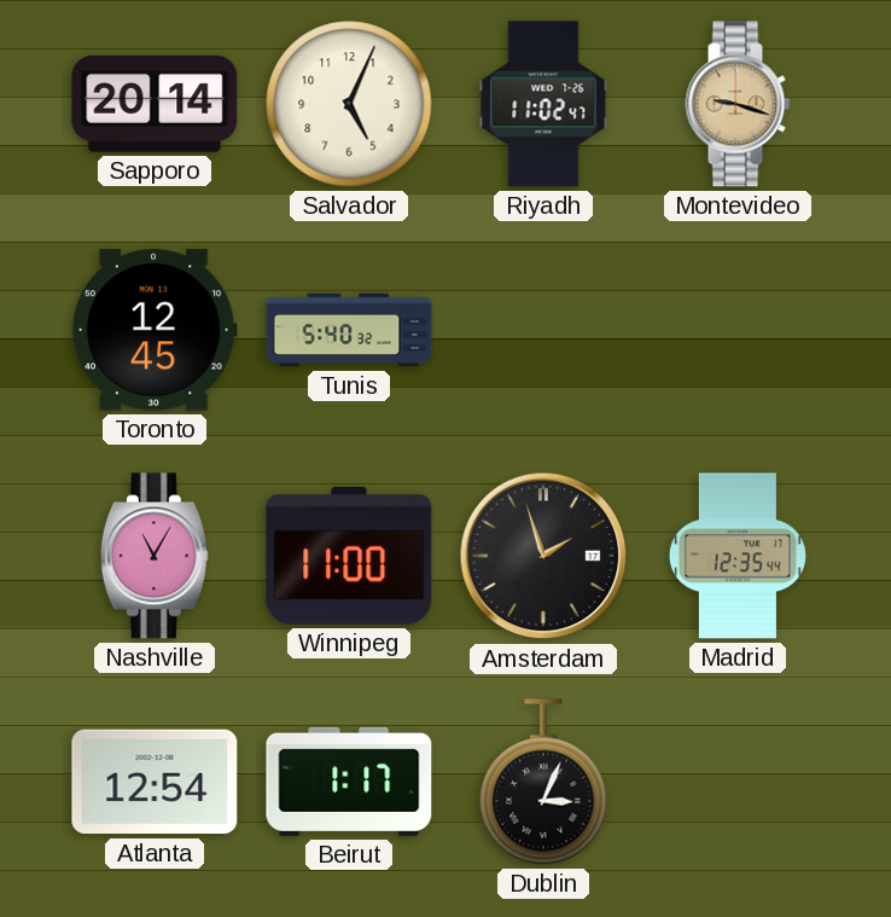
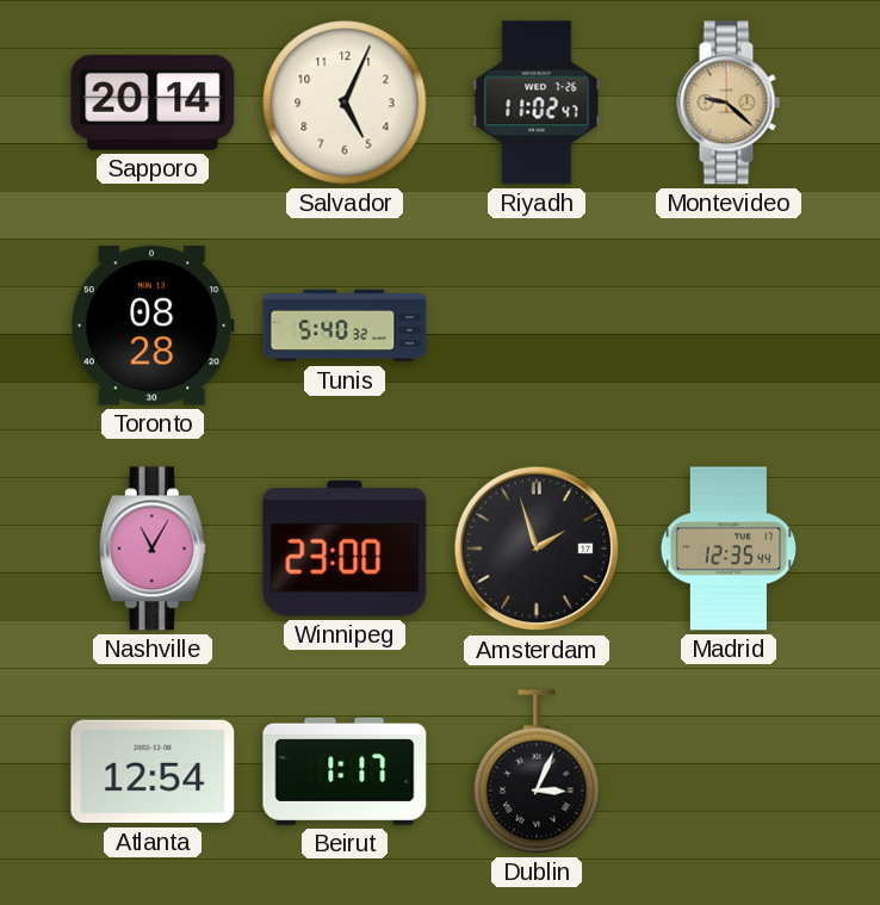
Montevideo: 9:18 -> 9:22
Toronto: 12:45 -> 08:28
Winnipeg: 11:00 -> 23:00
